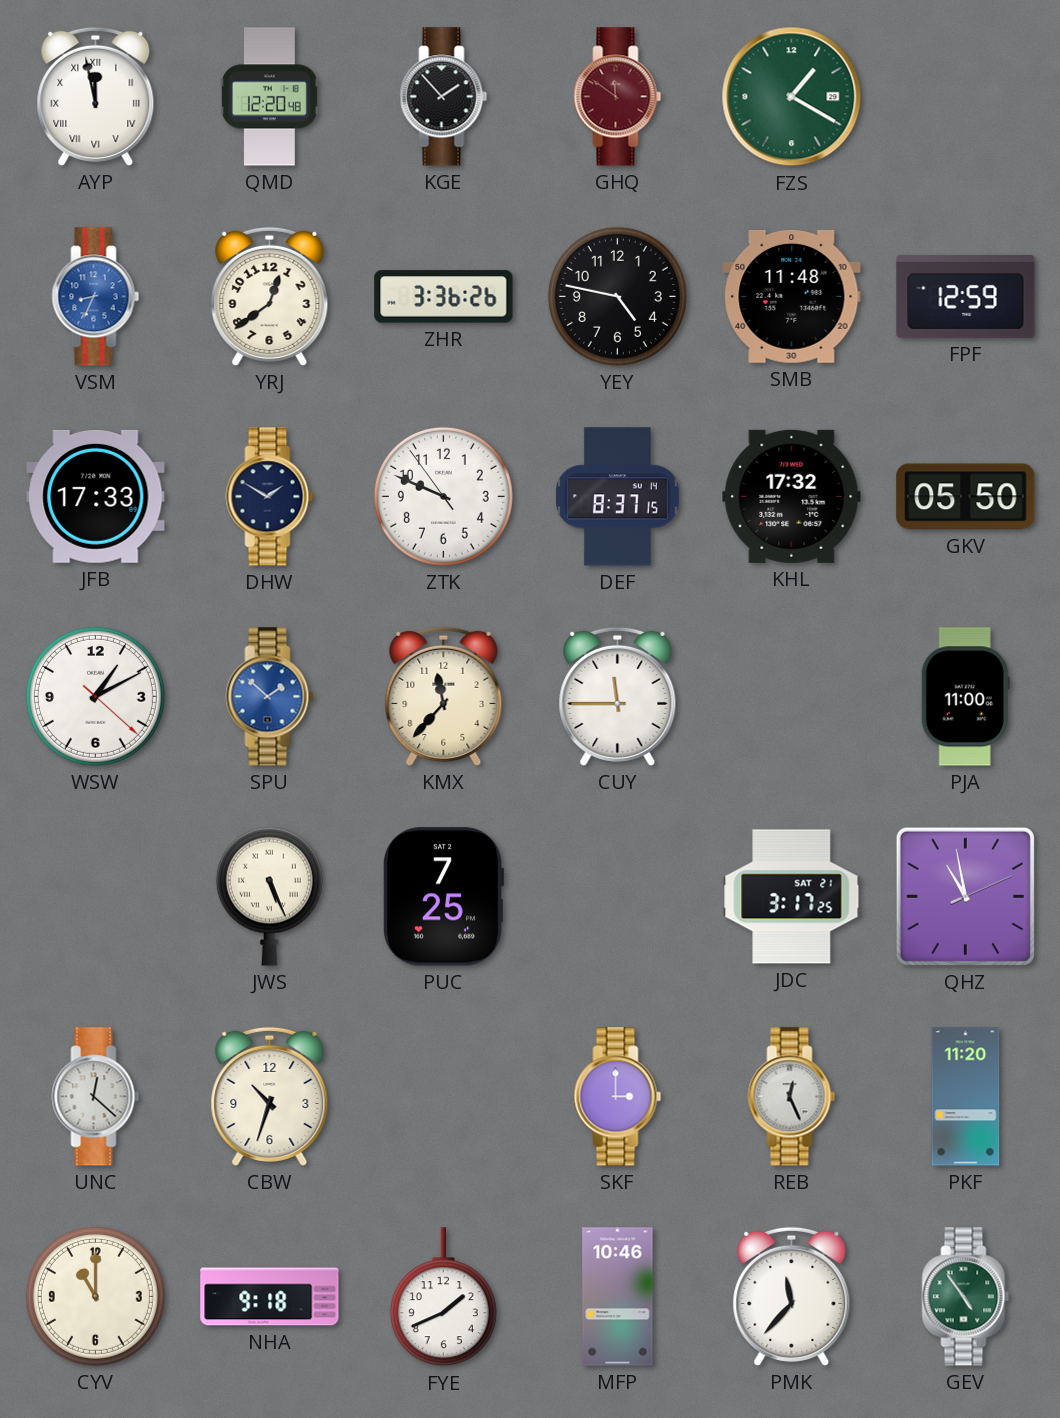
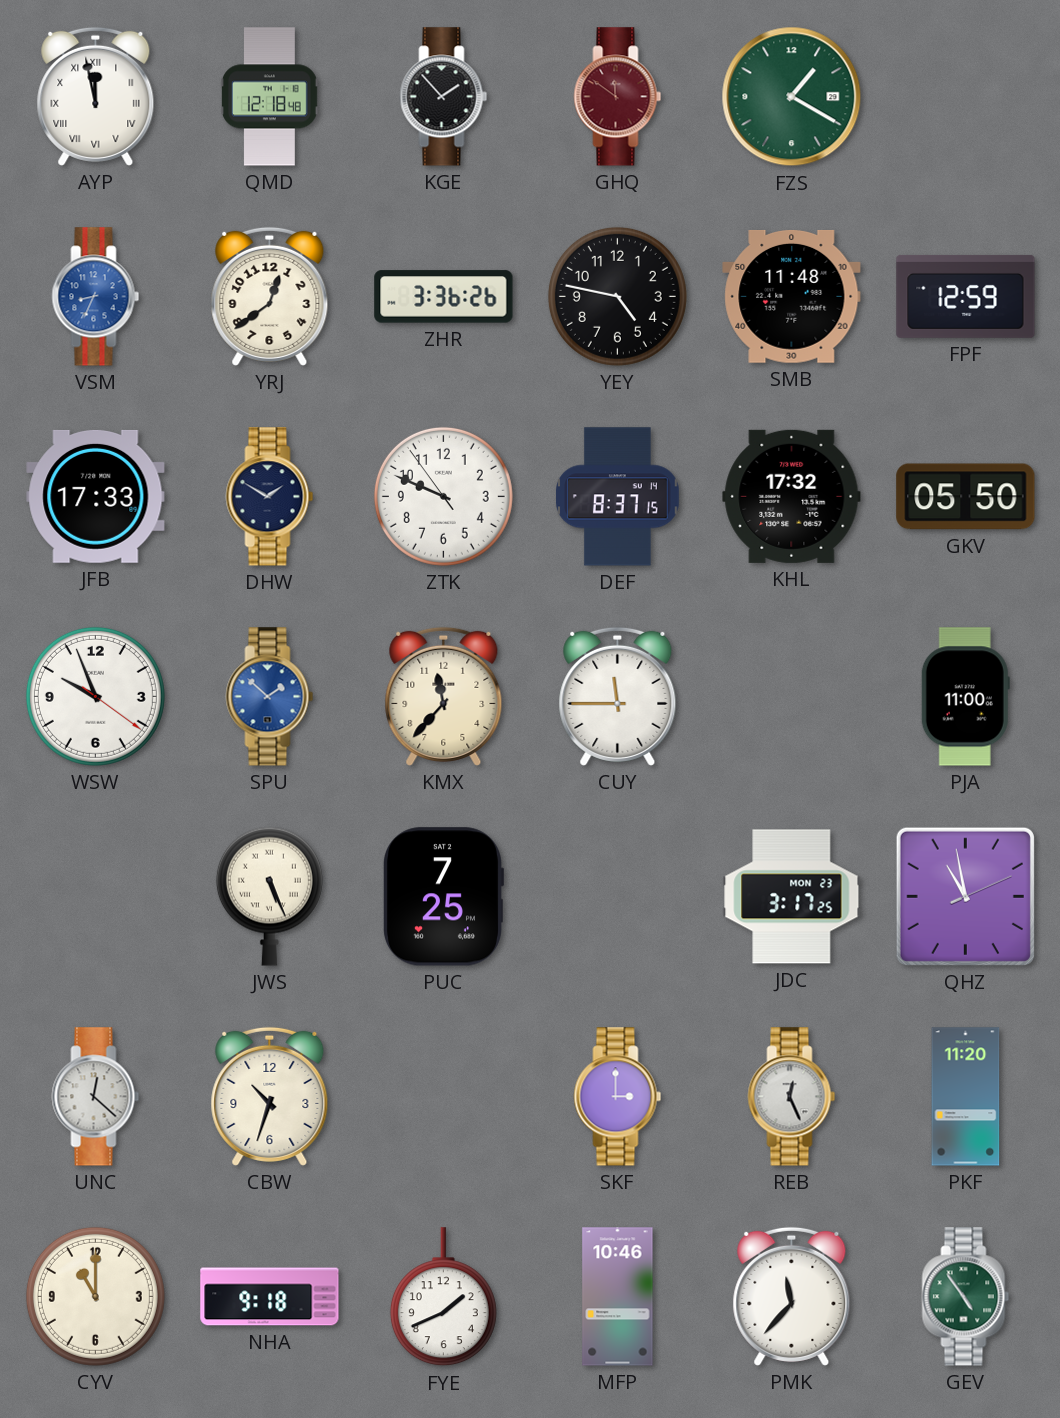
QMD: 12:20 -> 12:18
WSW: 1:10 -> 9:56
JDC date: SAT 21 -> MON 23
